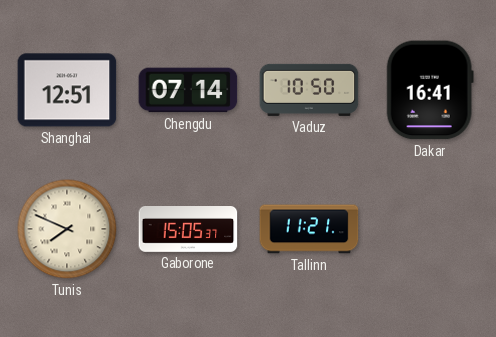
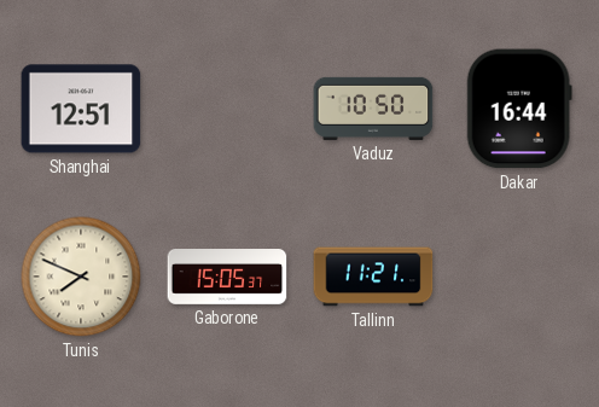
Chengdu: 07:14 -> none
Dakar: 16:41 -> 16:44
